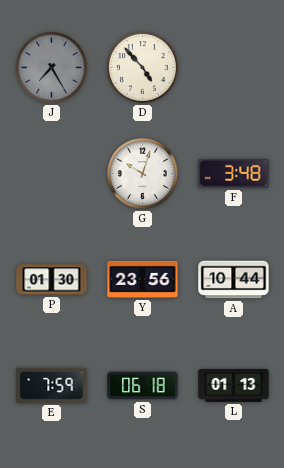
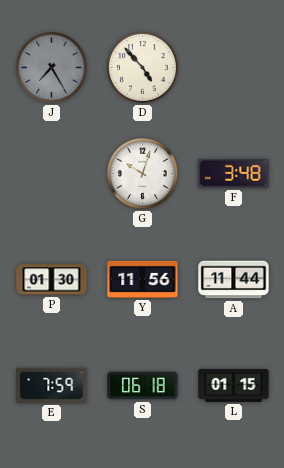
Y: 23:56 -> 11:56
A: 10:44 -> 11:44
L: 01:13 -> 01:15
